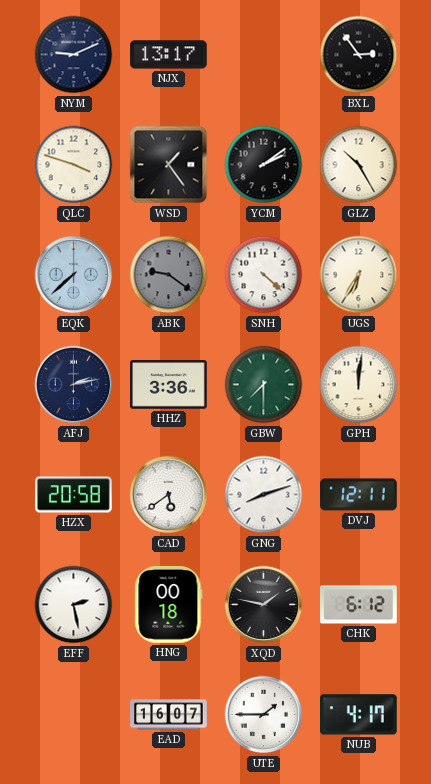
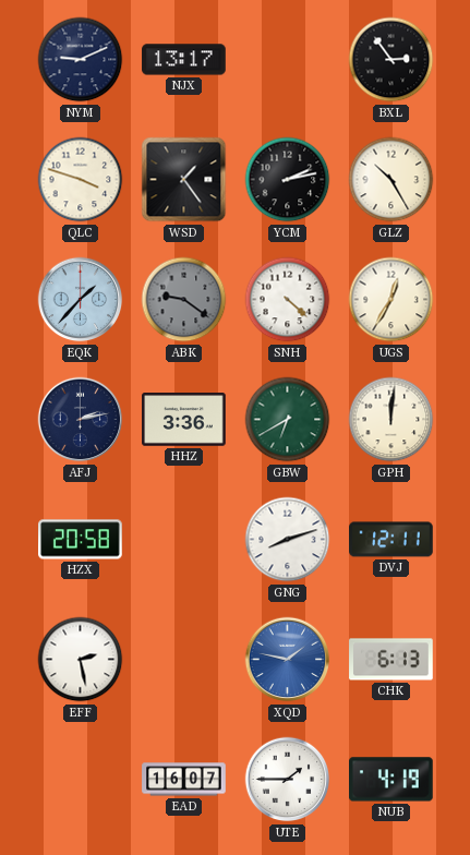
YCM: 2:09 -> 2:13
EQK: 7:38 -> 1:37
UGS: 6:35 -> 12:35
GBW: 7:30 -> 6:40
CAD: 5:39 -> none
HNG: 00:18 -> none
XQD dial: black -> blue
CHK: 6:12 -> 6:13
NUB: 4:17 -> 4:19
